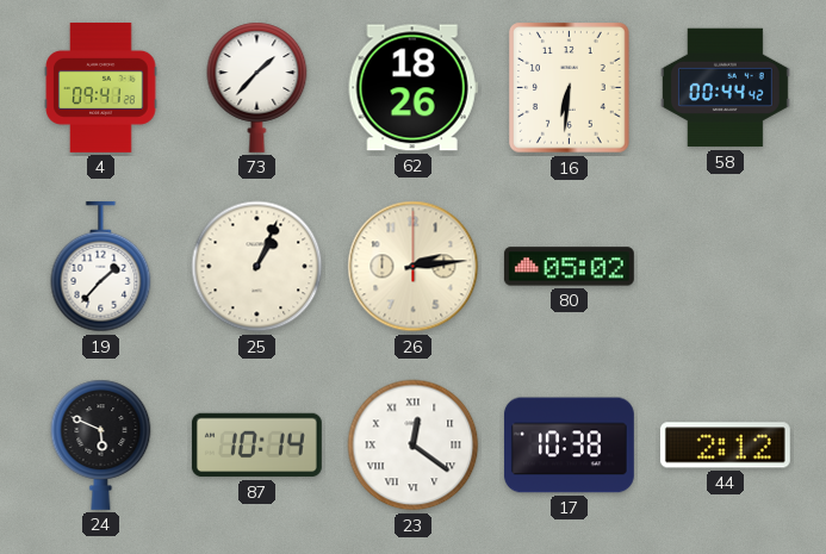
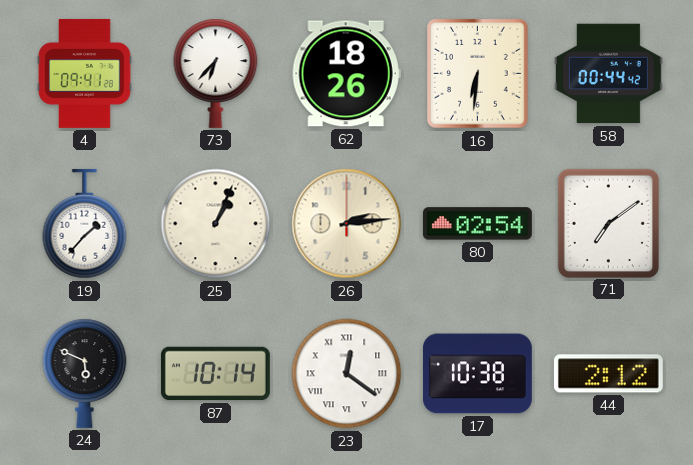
73: 1:37 -> 6:37
80: 05:02 -> 02:54
71: none -> 7:09
